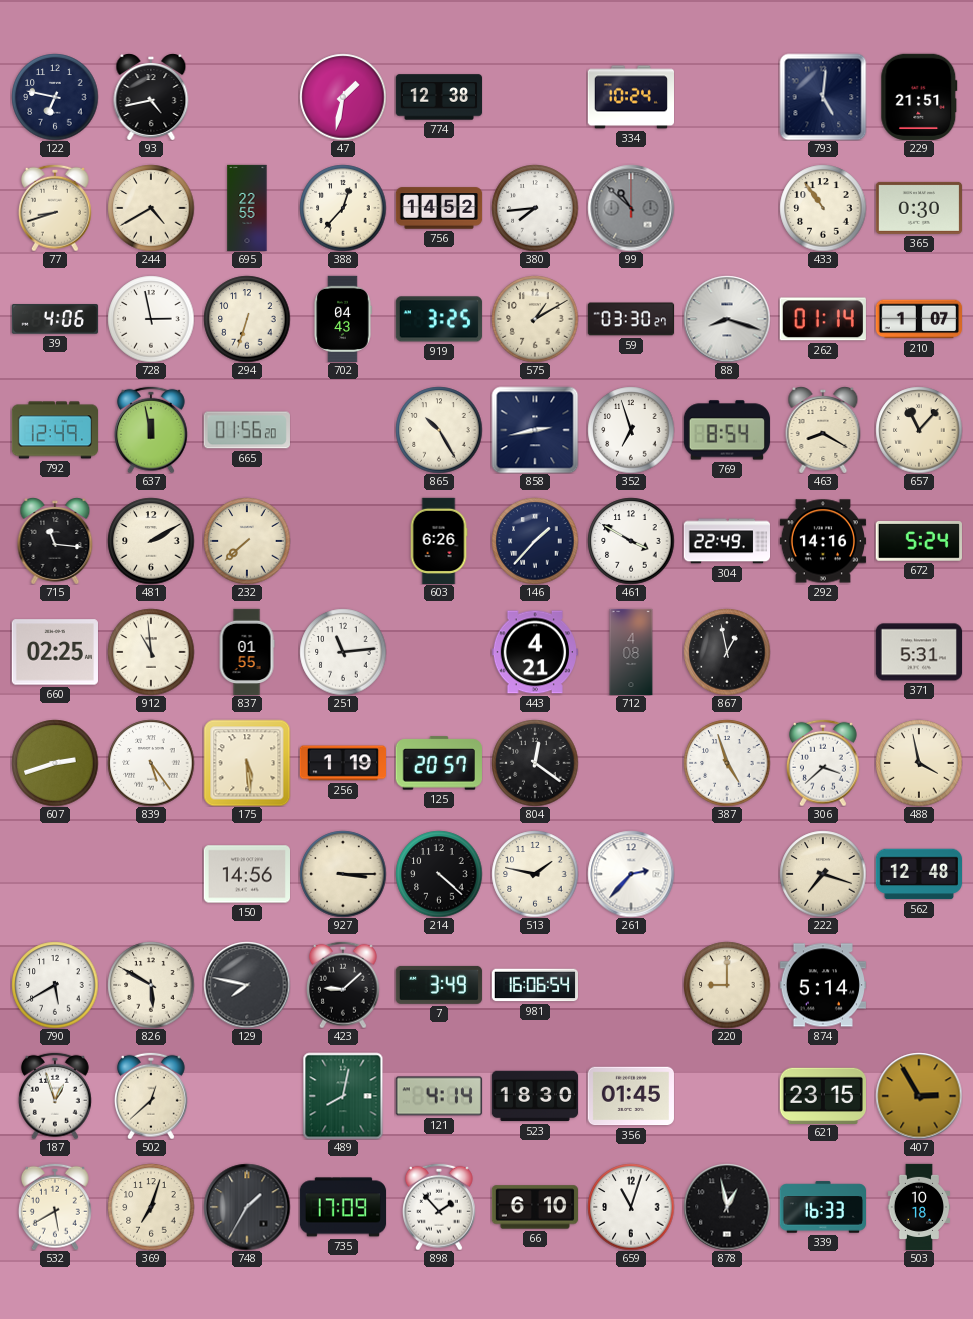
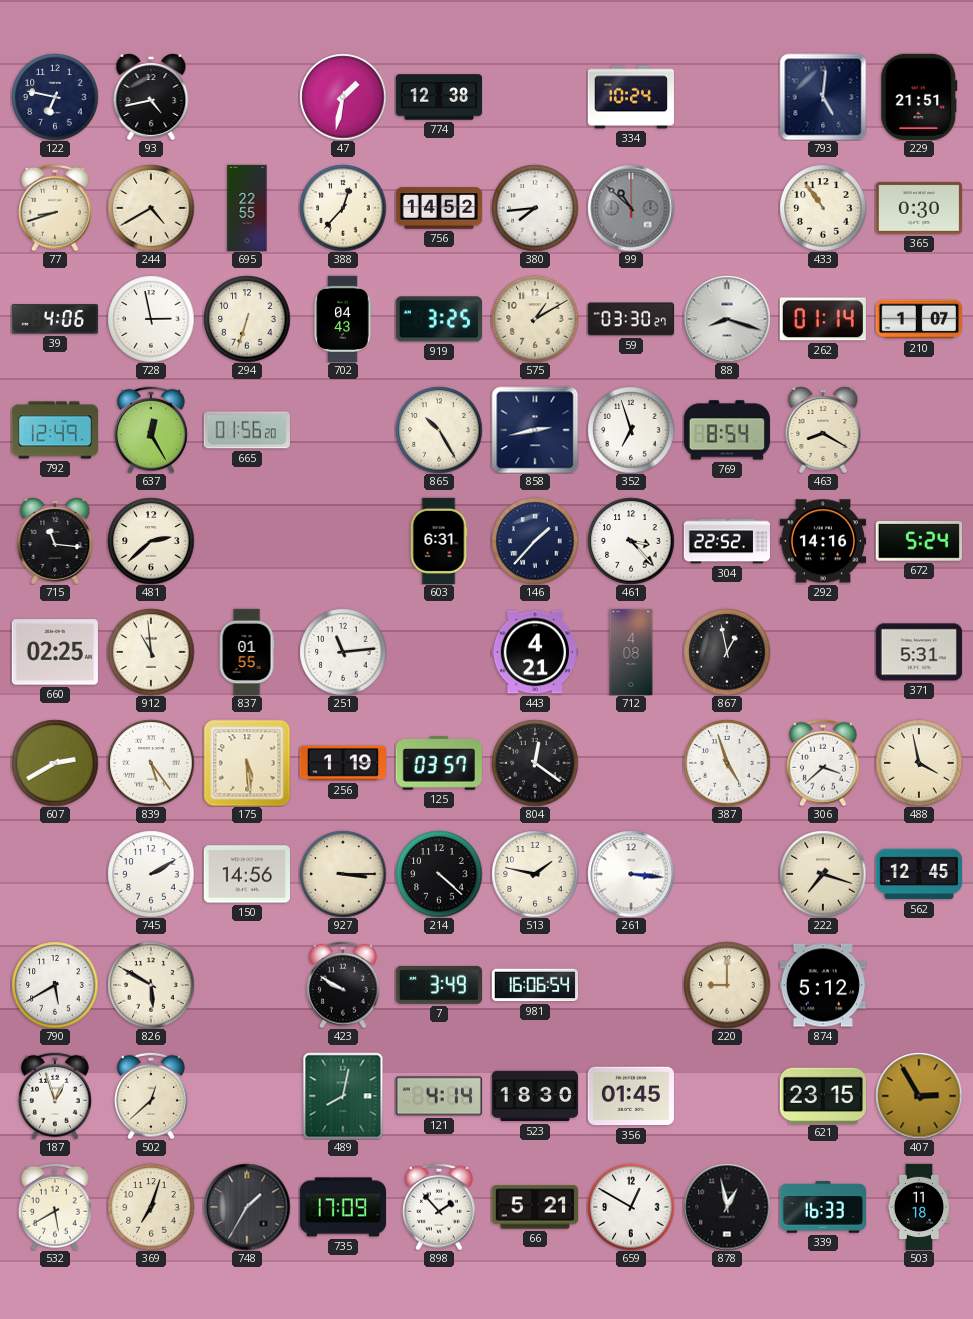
637: 11:58 -> 12:25
657: 11:07 -> none
481: 2:10 -> 2:38
232: 7:38 -> none
603: 6:26 -> 6:31
461: 3:50 -> 3:23
304: 22:49 -> 22:52
607: 2:42 -> 2:40
125: 20:57 -> 03:57
745: none -> 2:10
261: 2:37 -> 3:16
562: 12:48 -> 12:45
129: 7:47 -> none
423: 9:08 -> 9:50
874: 5:14 -> 5:12
66: 6:10 -> 5:21
659: 11:03 -> 12:50
503: 10:18 -> 11:18
